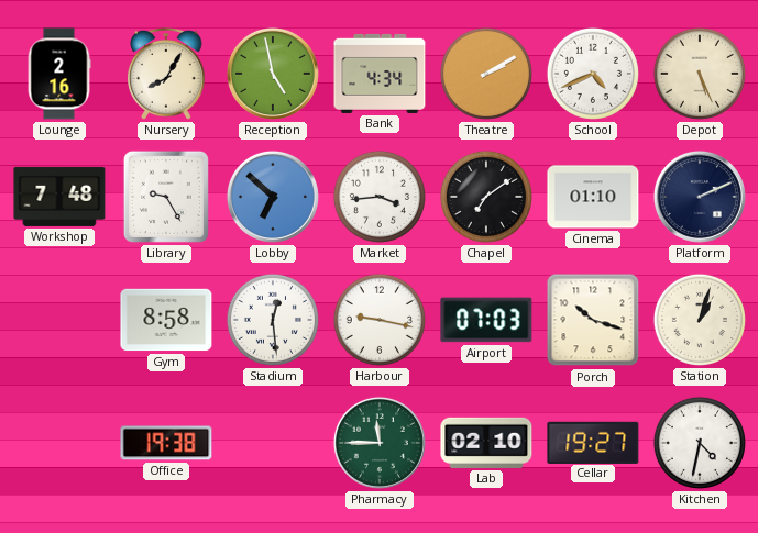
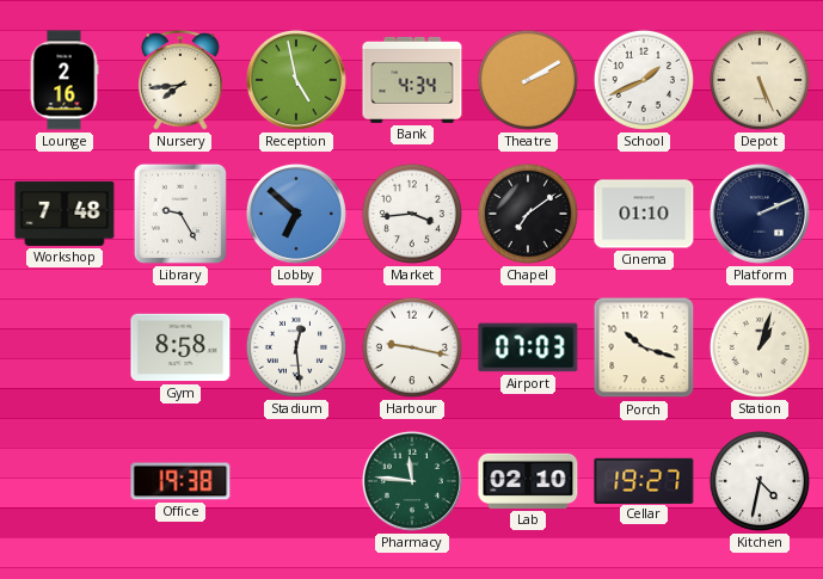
Nursery: 8:05 -> 7:44
School: 4:41 -> 1:41
Pharmacy: 11:45 -> 11:46
